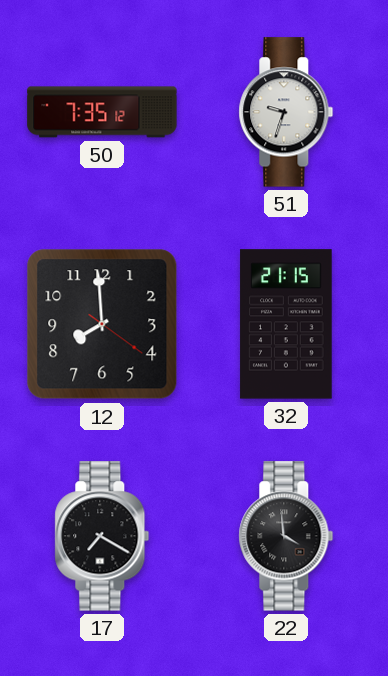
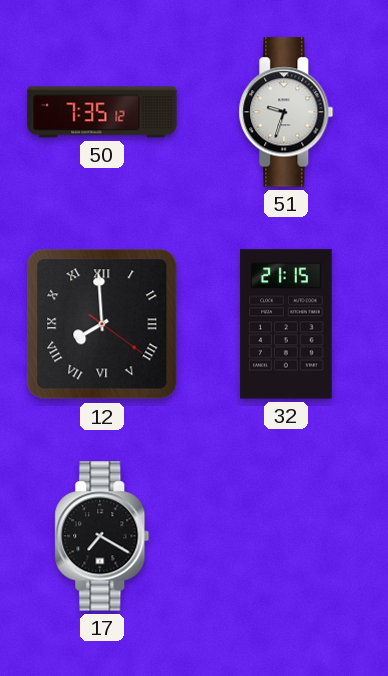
12 numerals: Arabic -> Roman
22: 3:59 -> none
